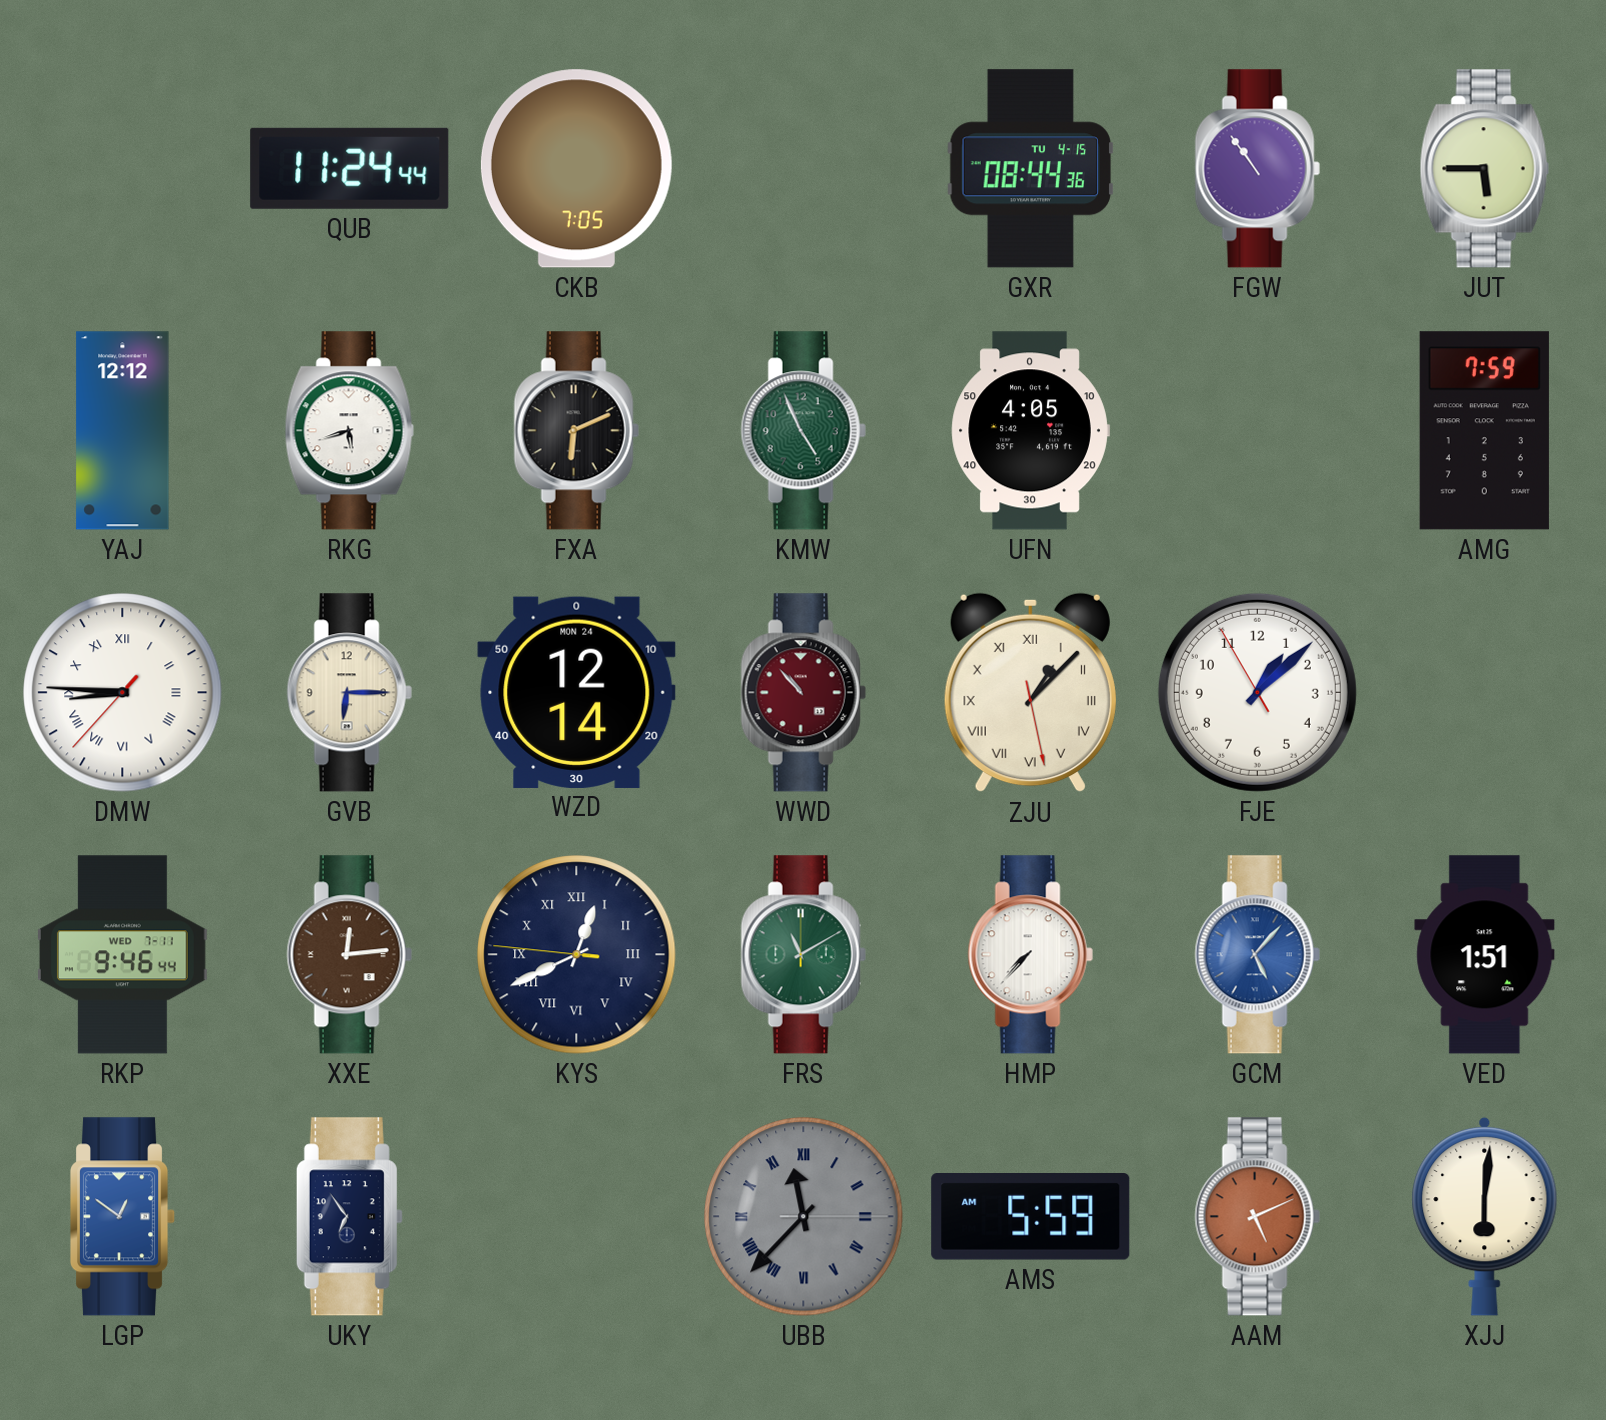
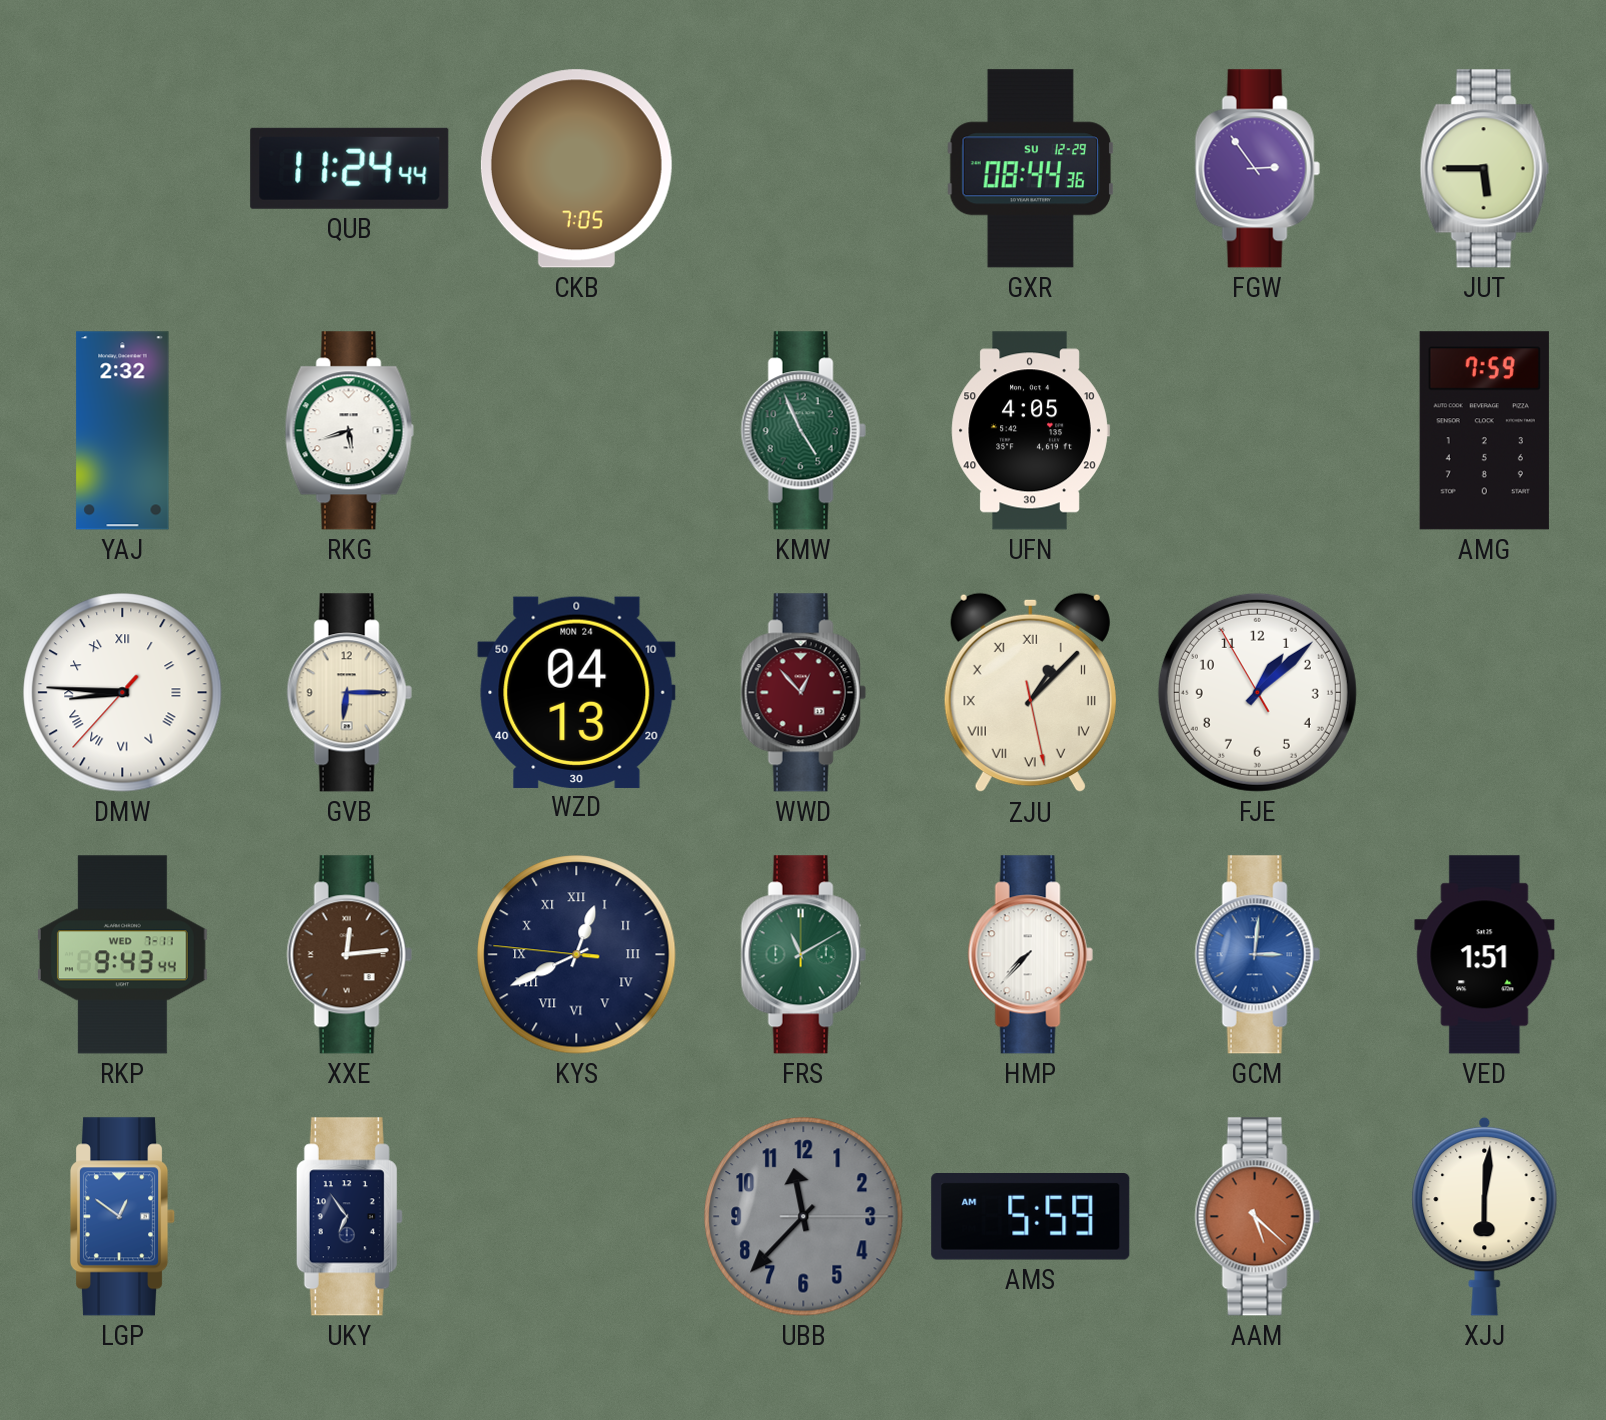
GXR date: TU 4-15 -> SU 12-29
FGW: 10:54 -> 2:54
YAJ: 12:12 -> 2:32
FXA: 6:11 -> none
WZD: 12:14 -> 04:13
WWD: 10:53 -> 12:53
RKP: 9:46 -> 9:43
GCM: 5:07 -> 3:01
UBB numerals: Roman -> Arabic
AAM: 5:11 -> 5:22
